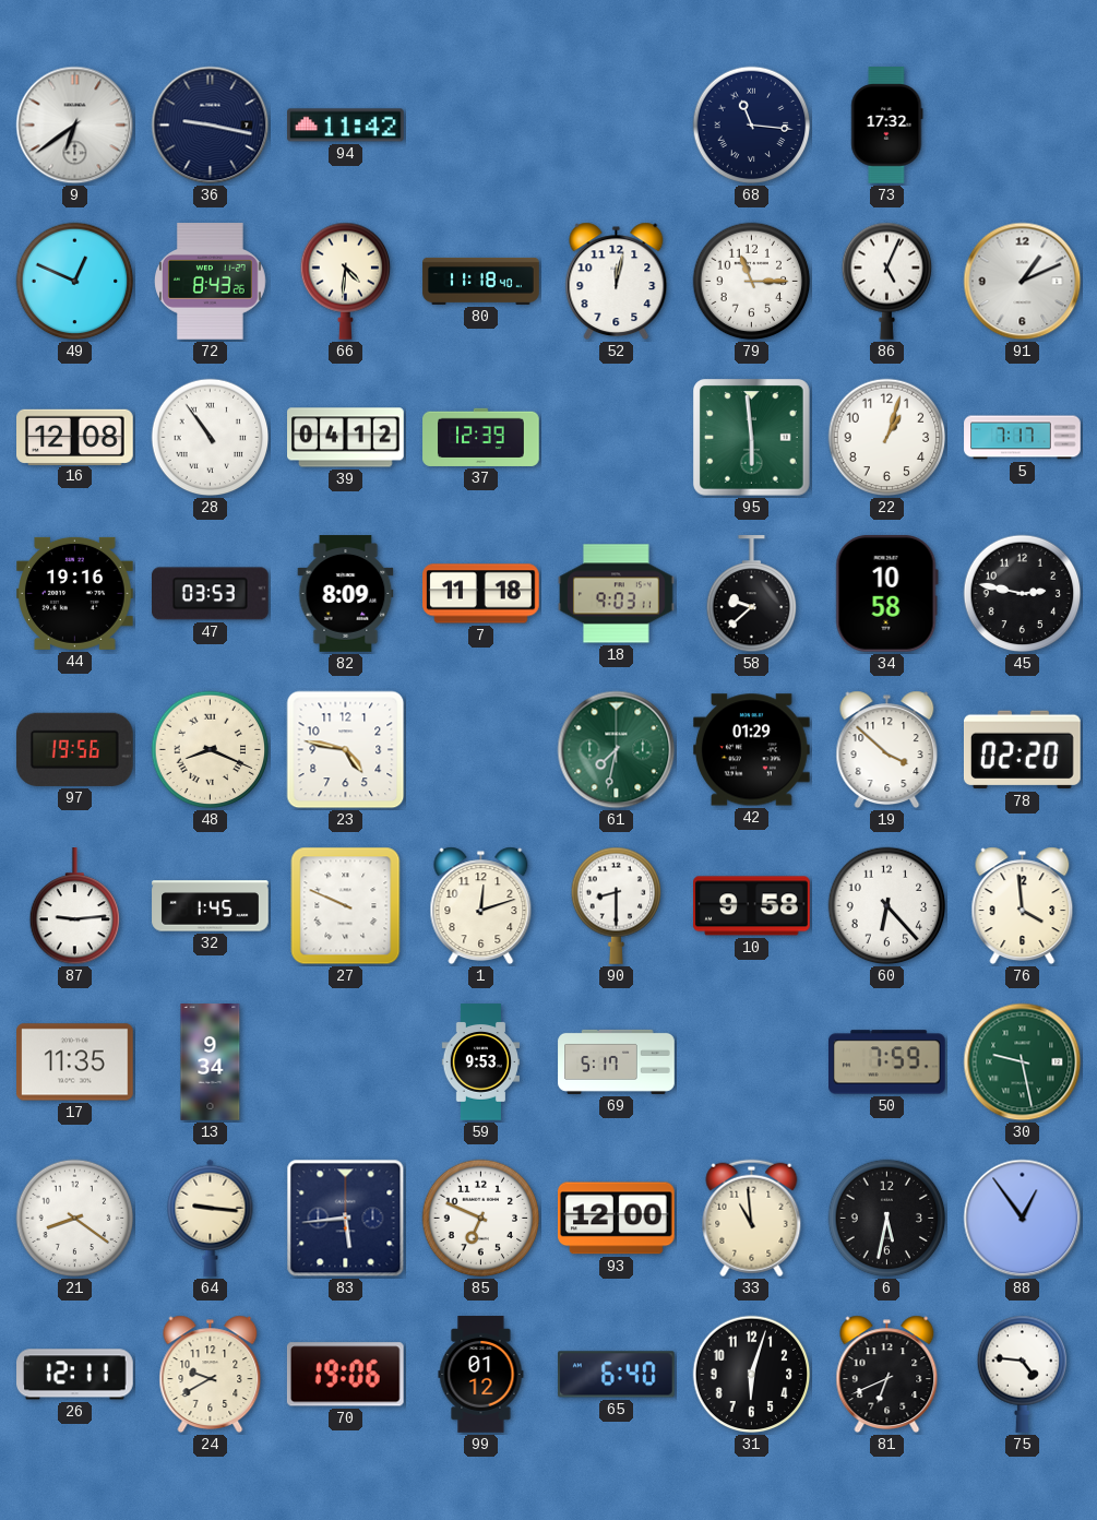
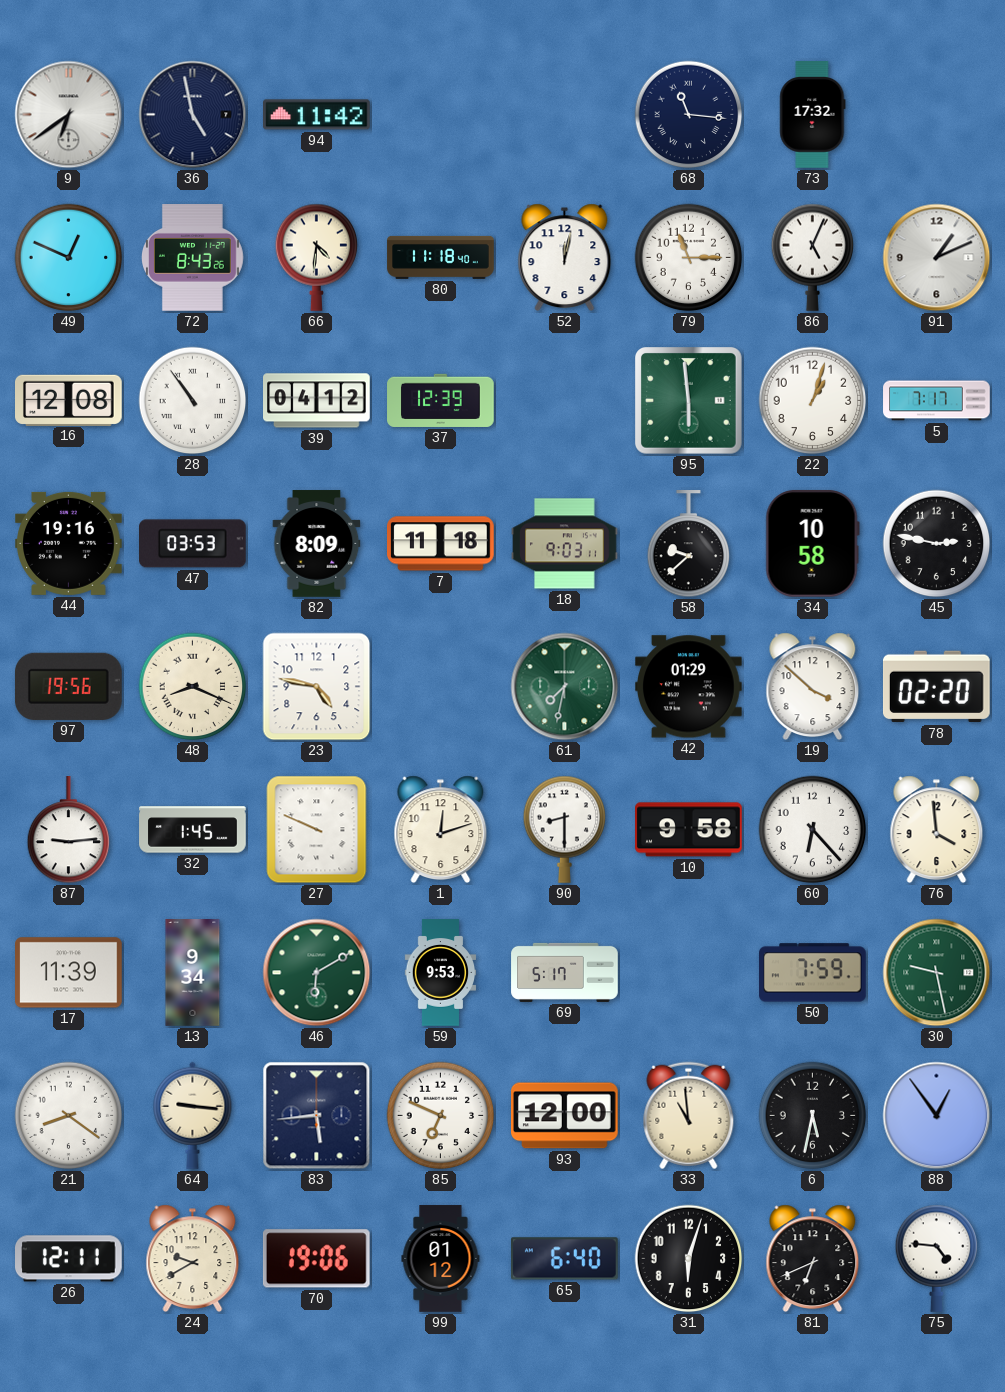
36: 9:17 -> 4:58
17: 11:35 -> 11:39
46: none -> 6:10
